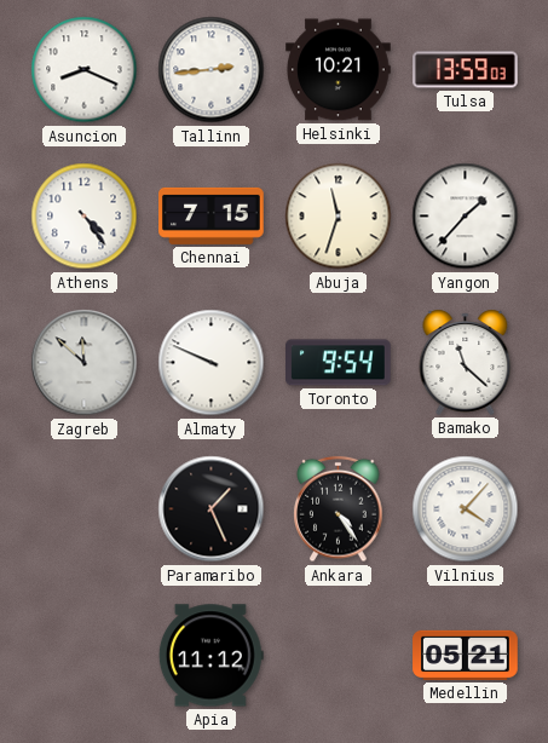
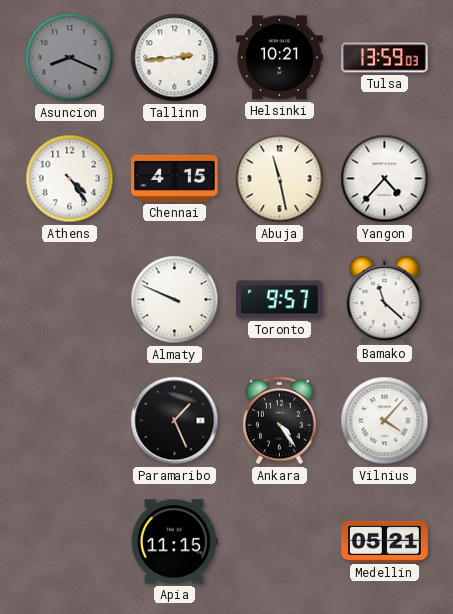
Asuncion dial: white -> grey
Chennai: 7:15 -> 4:15
Abuja: 11:33 -> 11:28
Yangon: 1:37 -> 4:37
Zagreb: 11:52 -> none
Toronto: 9:54 -> 9:57
Apia: 11:12 -> 11:15
